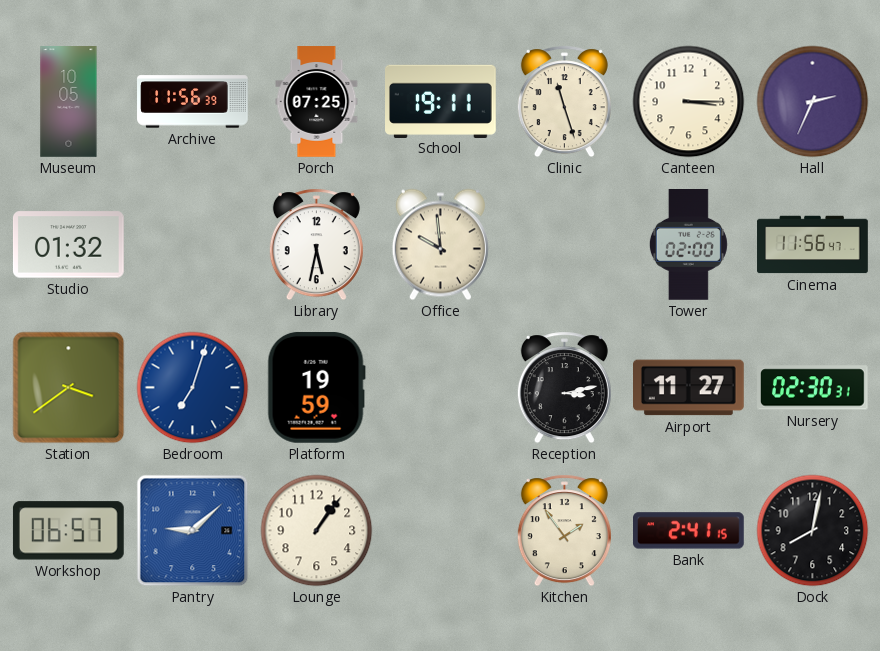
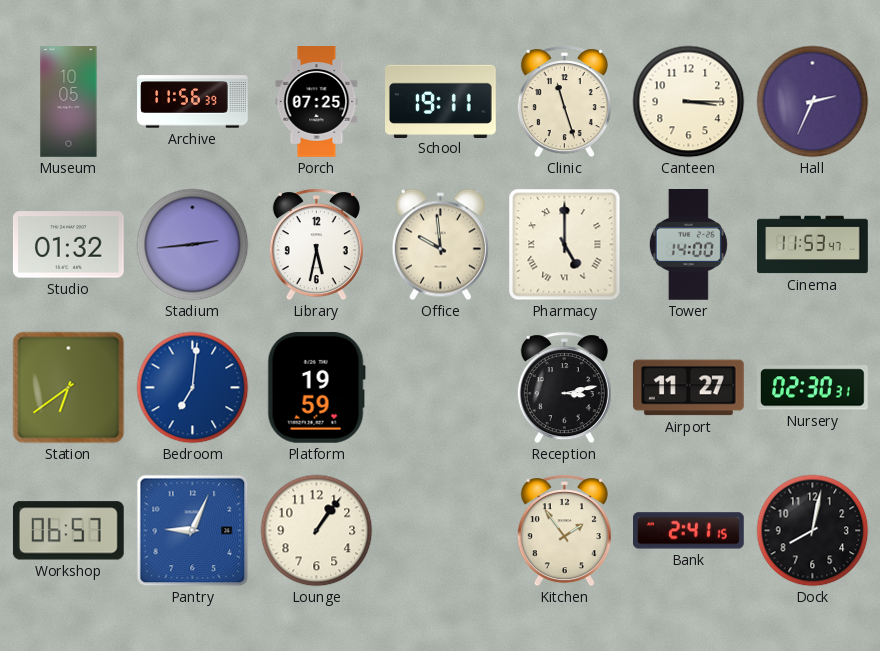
Stadium: none -> 2:44
Pharmacy: none -> 5:00
Tower: 02:00 -> 14:00
Cinema: 11:56 -> 11:53
Station: 3:39 -> 6:39
Bedroom: 7:03 -> 7:01
Pantry: 9:08 -> 9:04
